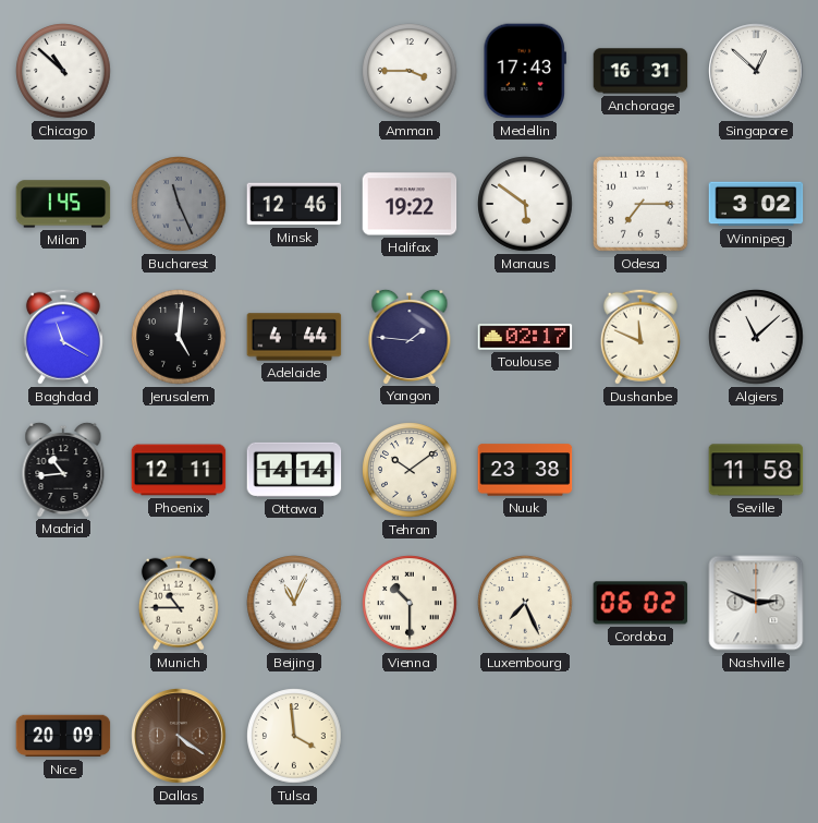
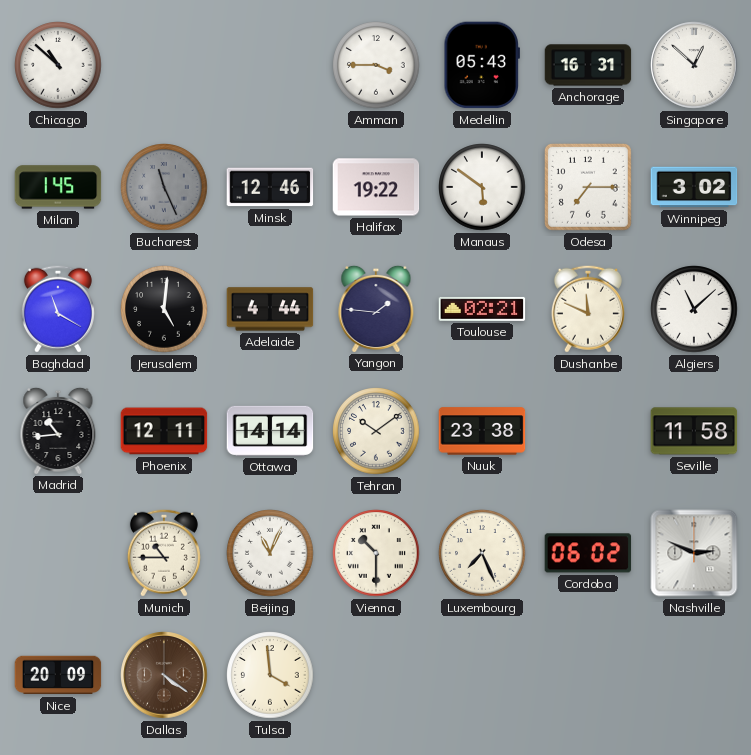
Medellin: 17:43 -> 05:43
Toulouse: 02:17 -> 02:21
